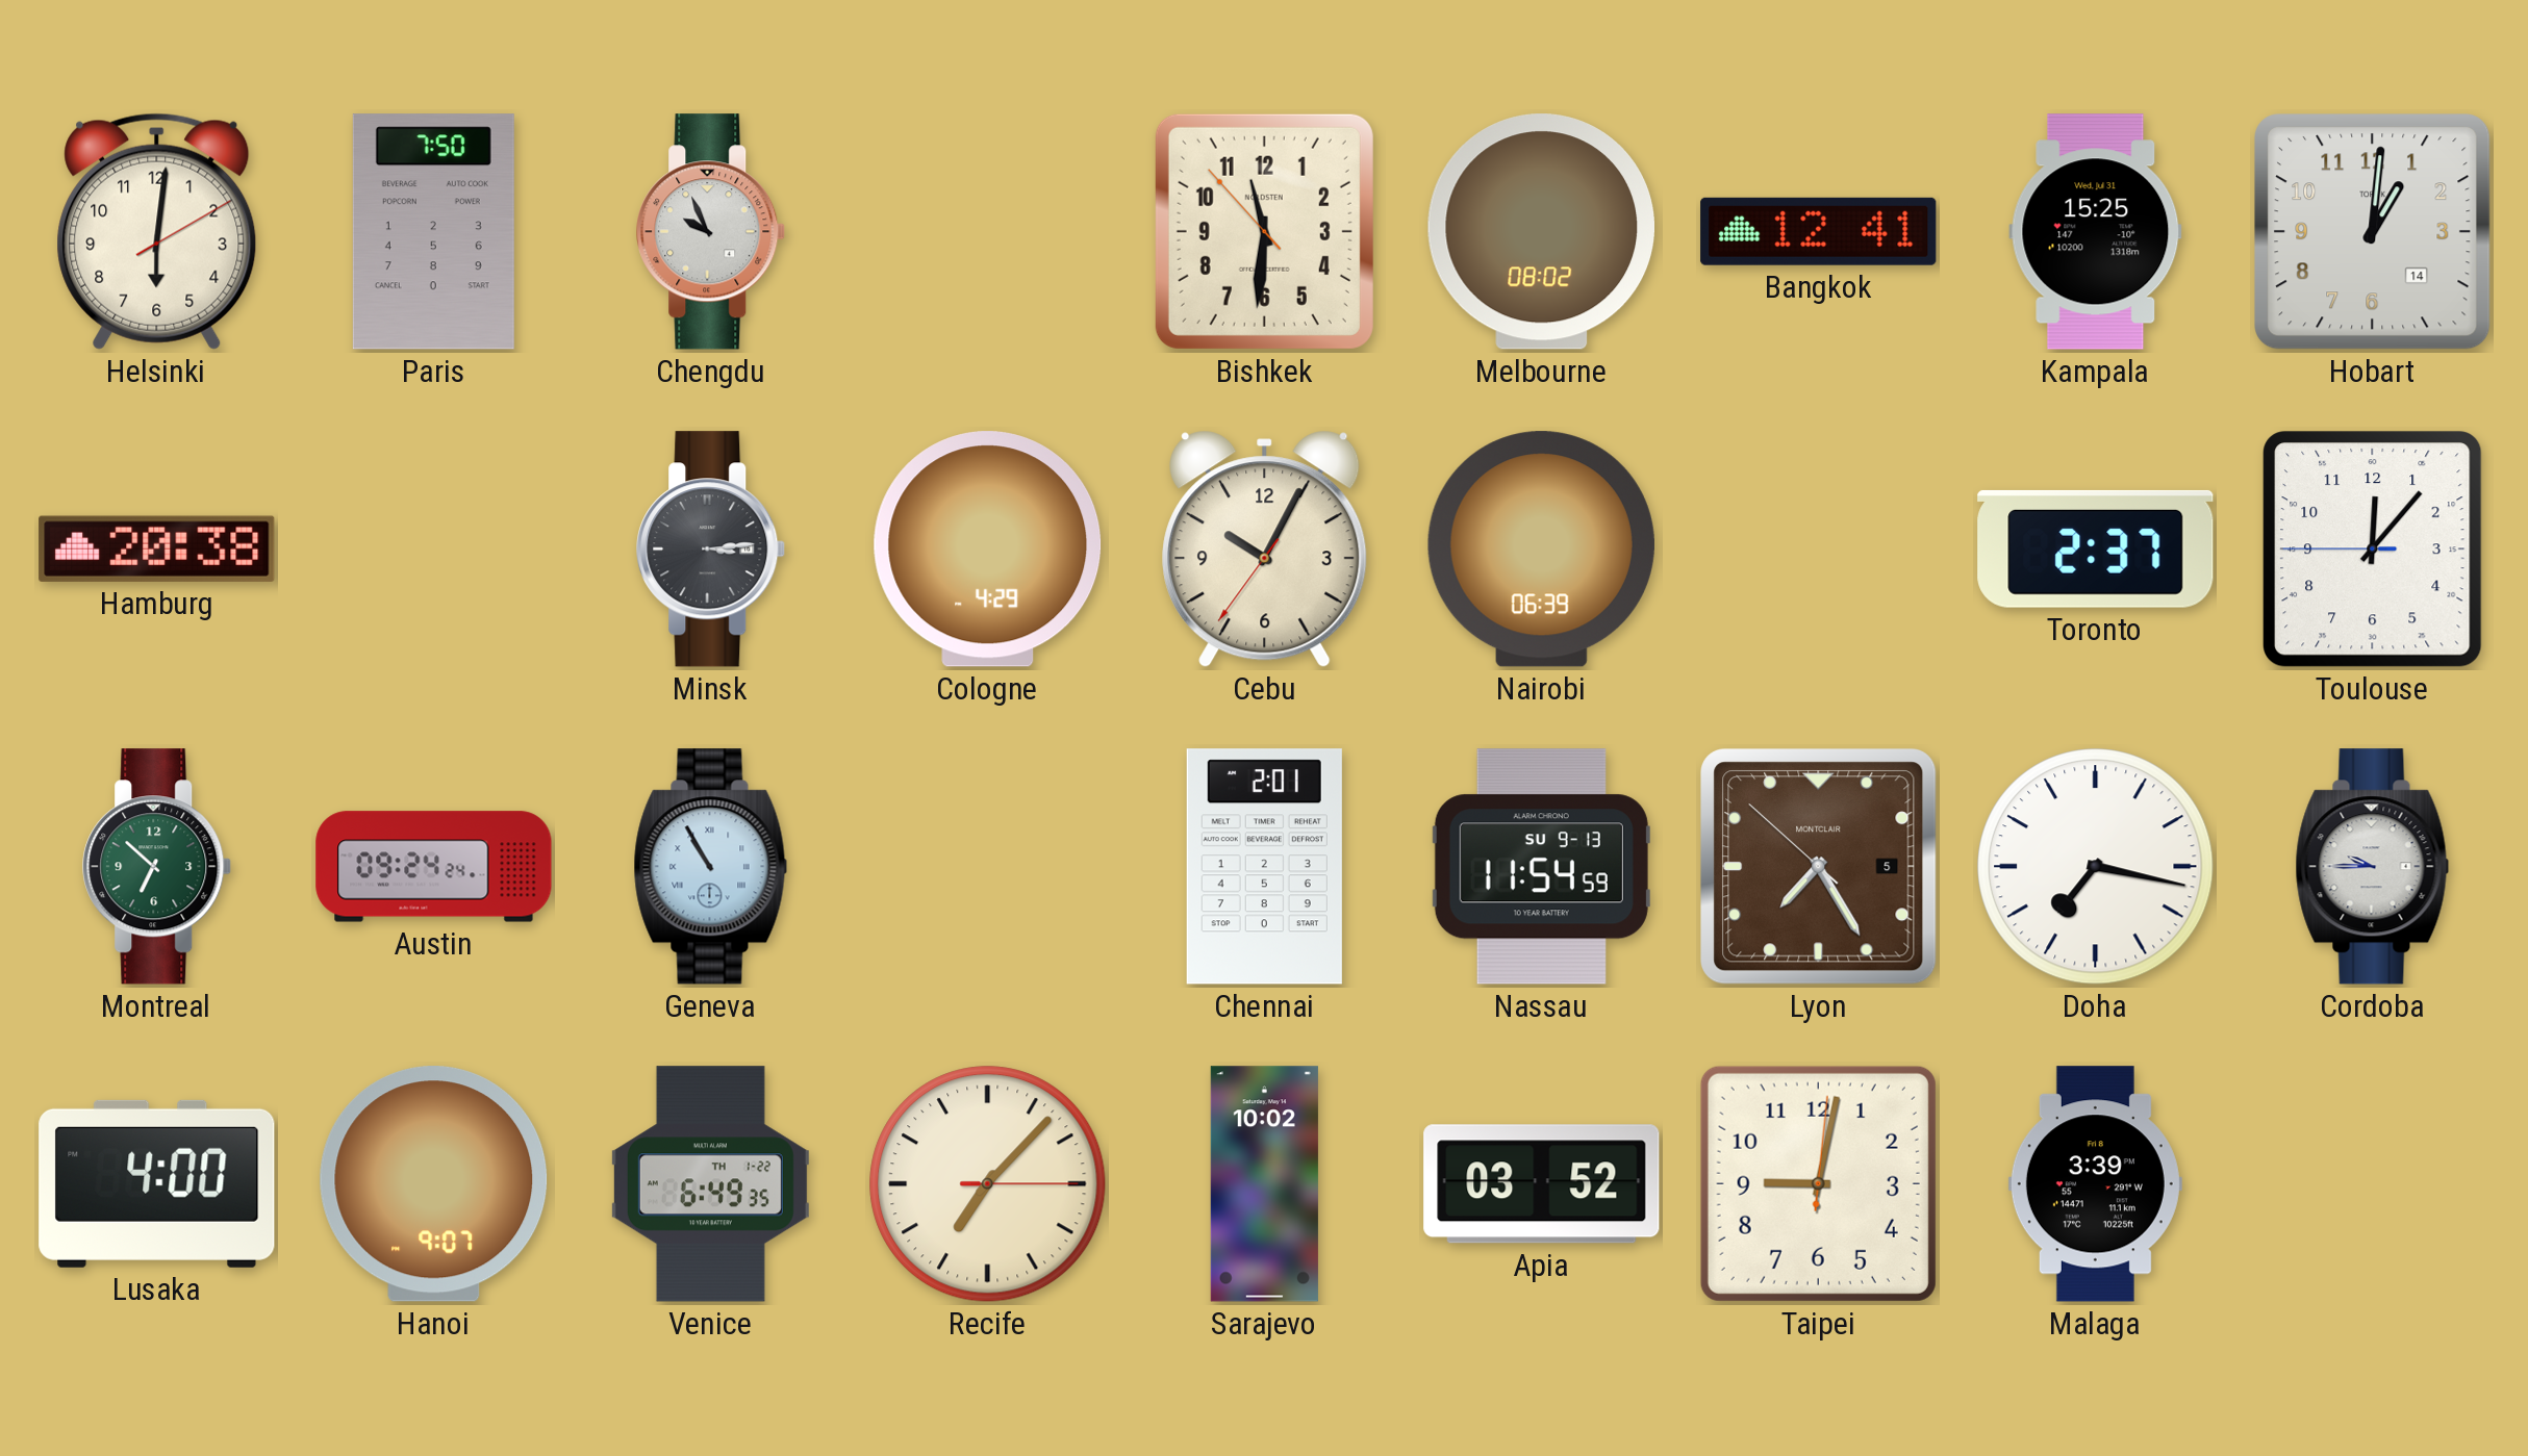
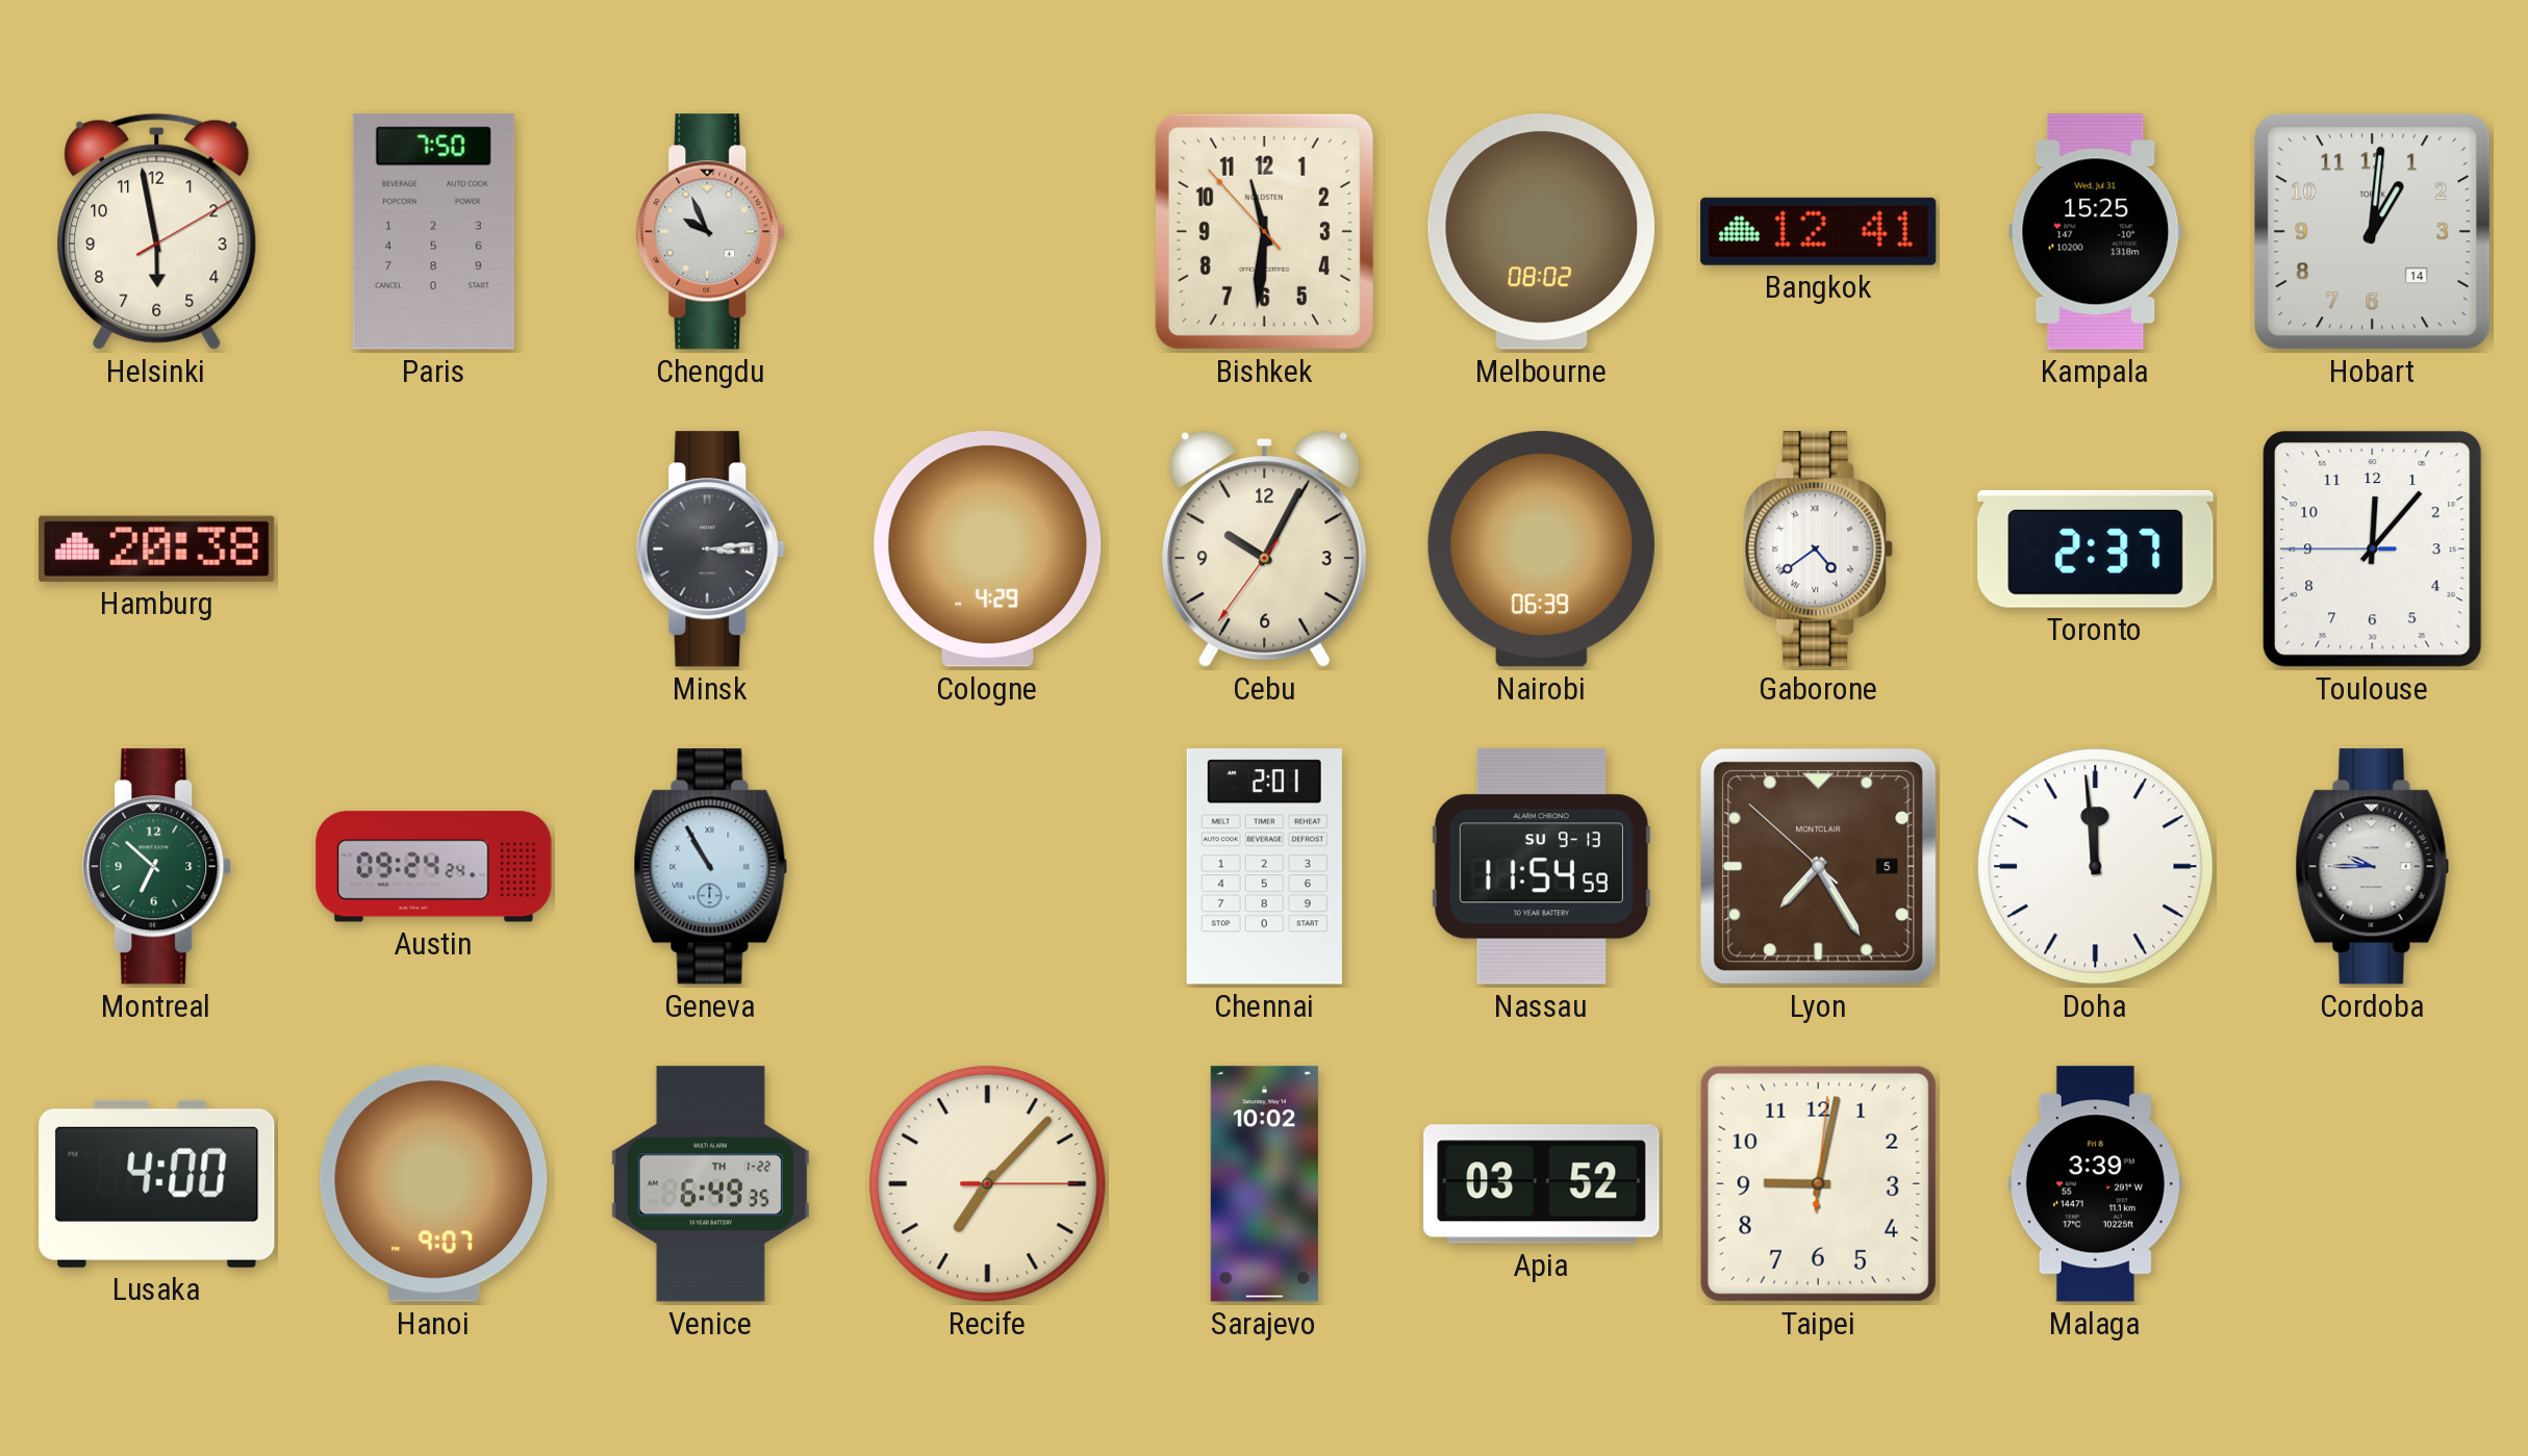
Helsinki: 6:01 -> 5:58
Gaborone: none -> 4:39
Doha: 7:17 -> 11:59
